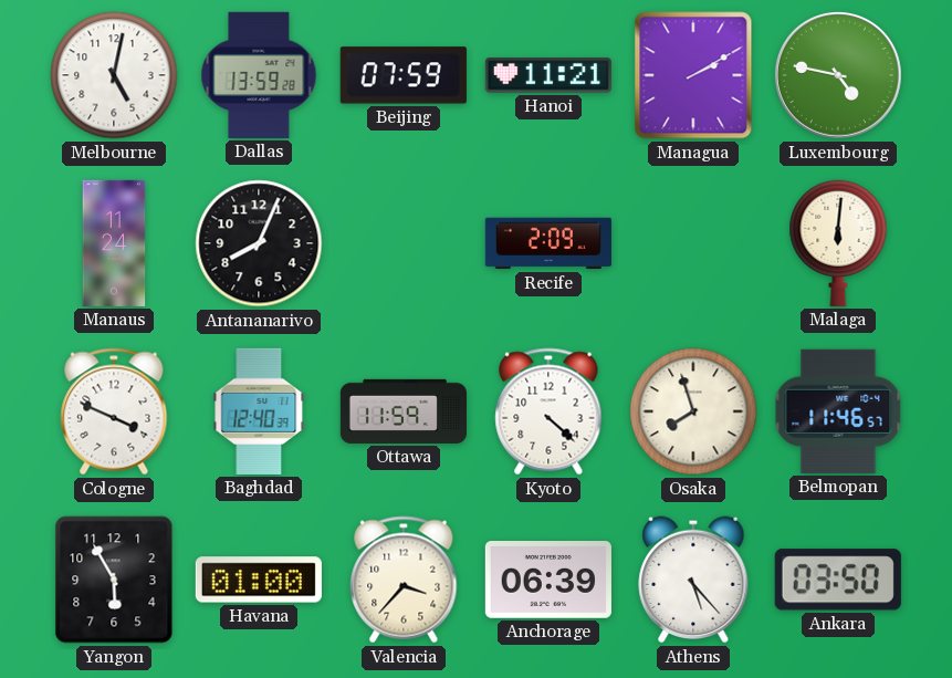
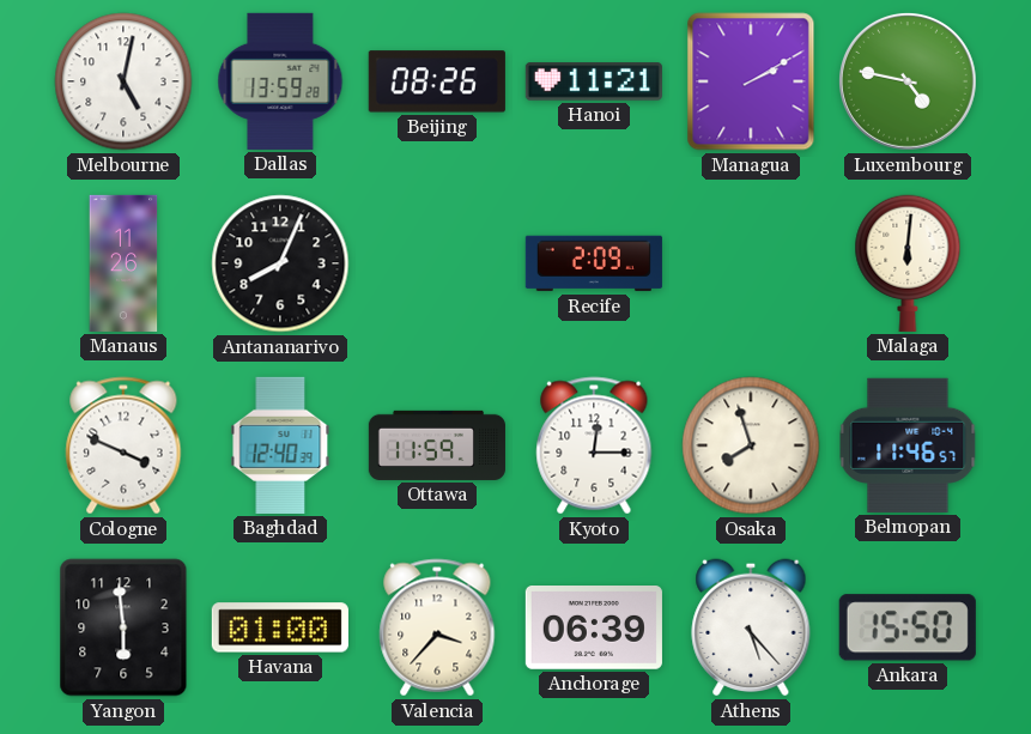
Beijing: 07:59 -> 08:26
Manaus: 11:24 -> 11:26
Kyoto: 4:22 -> 12:15
Yangon: 5:55 -> 5:59
Ankara: 03:50 -> 15:50
